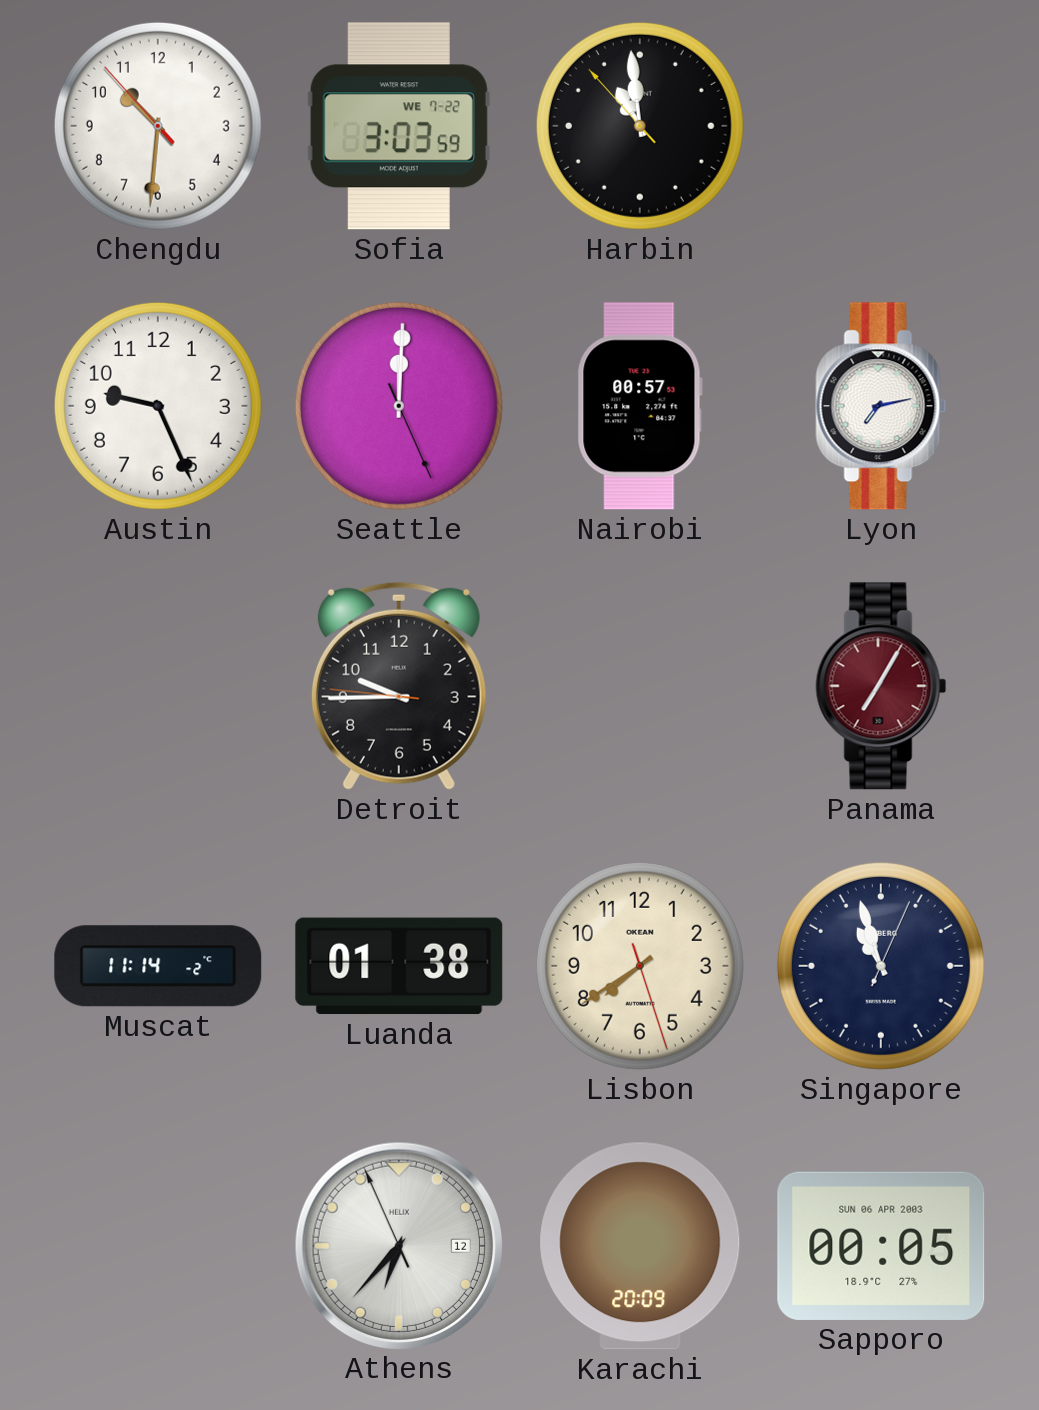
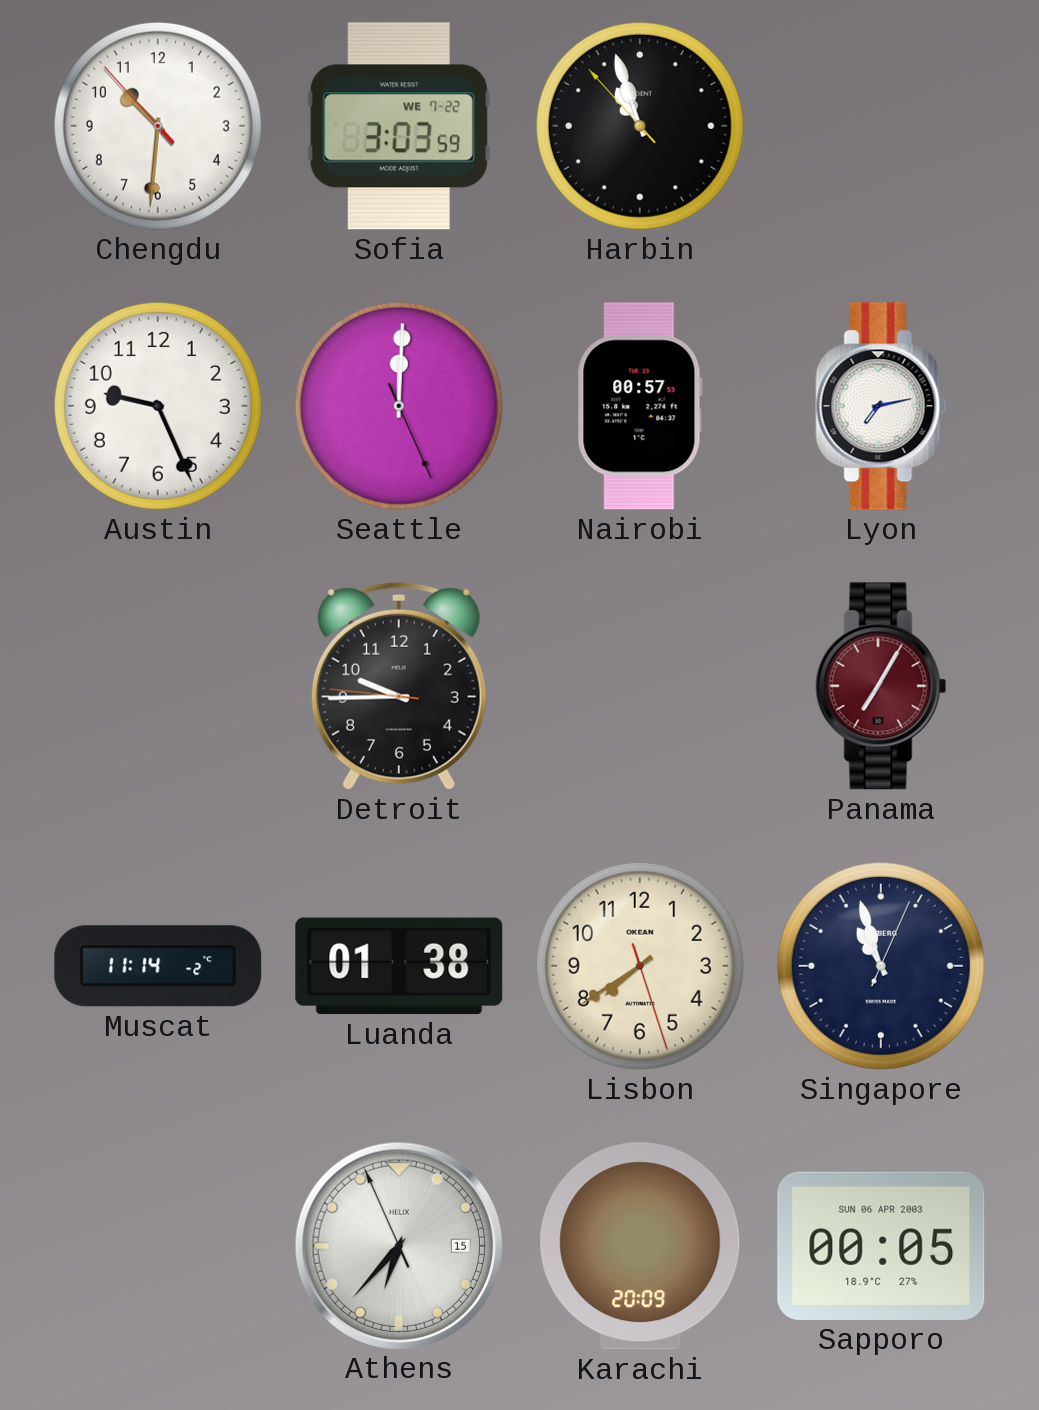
Harbin: 10:58 -> 10:56
Athens date: 12 -> 15
